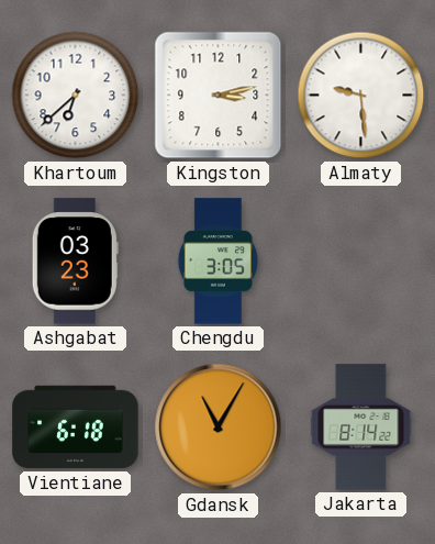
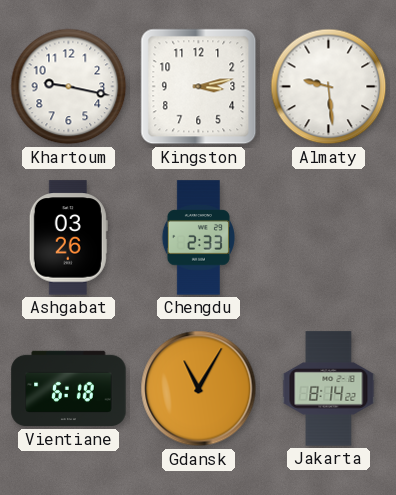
Khartoum: 6:38 -> 9:17
Ashgabat: 03:23 -> 03:26
Chengdu: 3:05 -> 2:33
